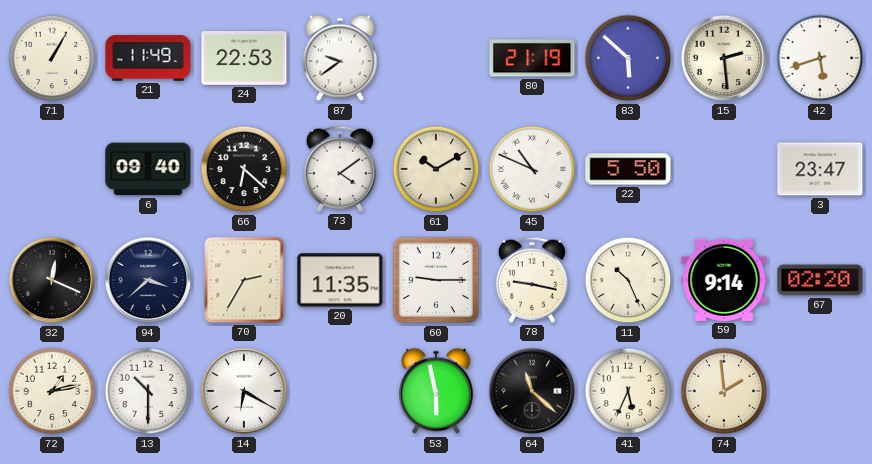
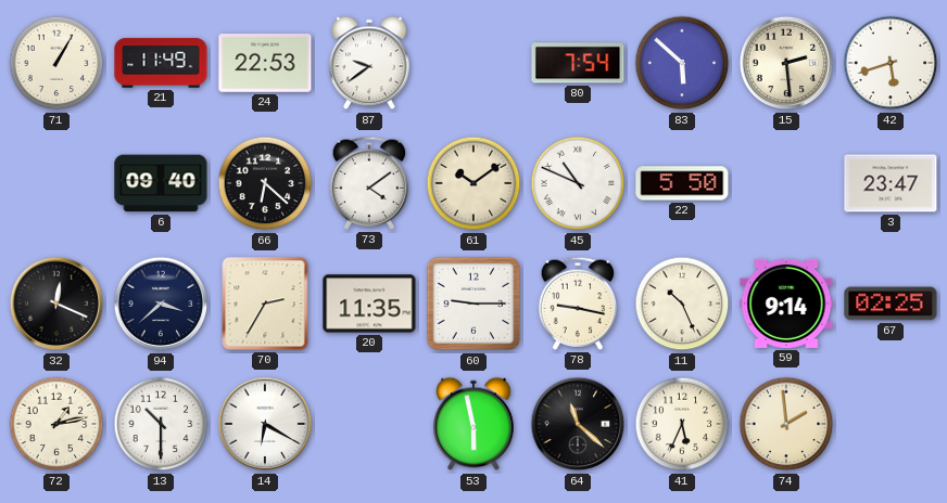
80: 21:19 -> 7:54
61: 10:10 -> 10:09
67: 02:20 -> 02:25
